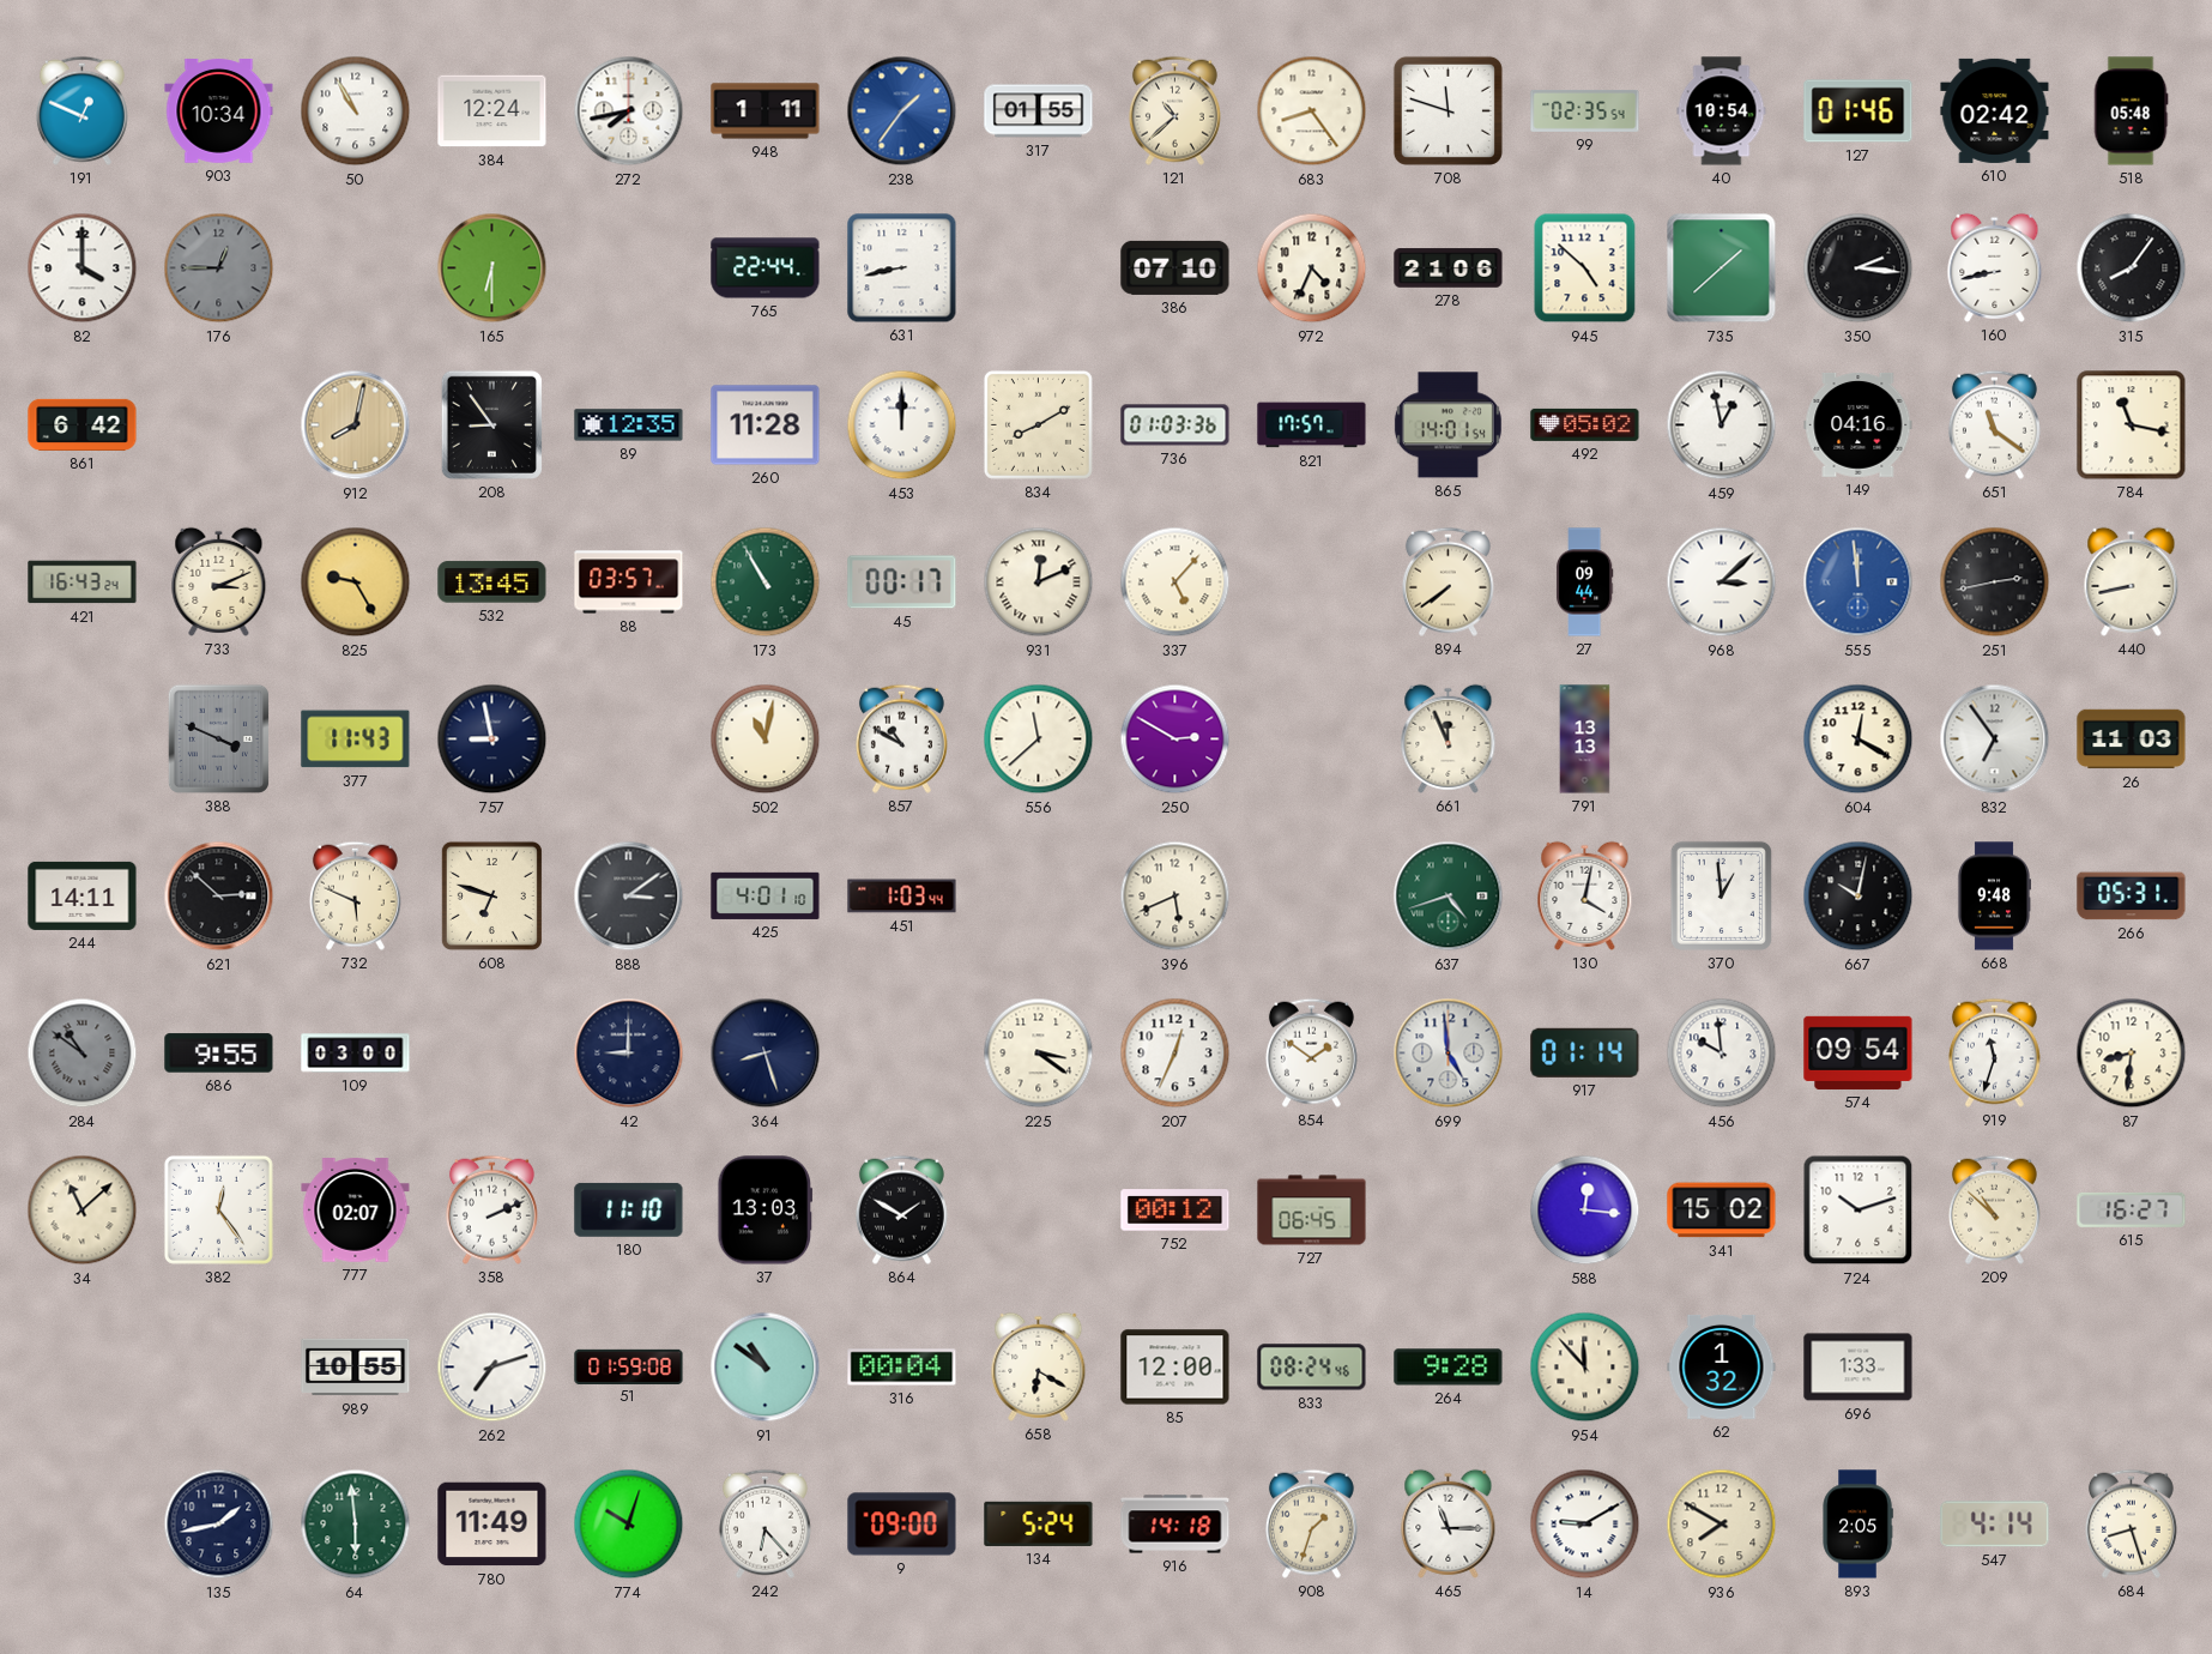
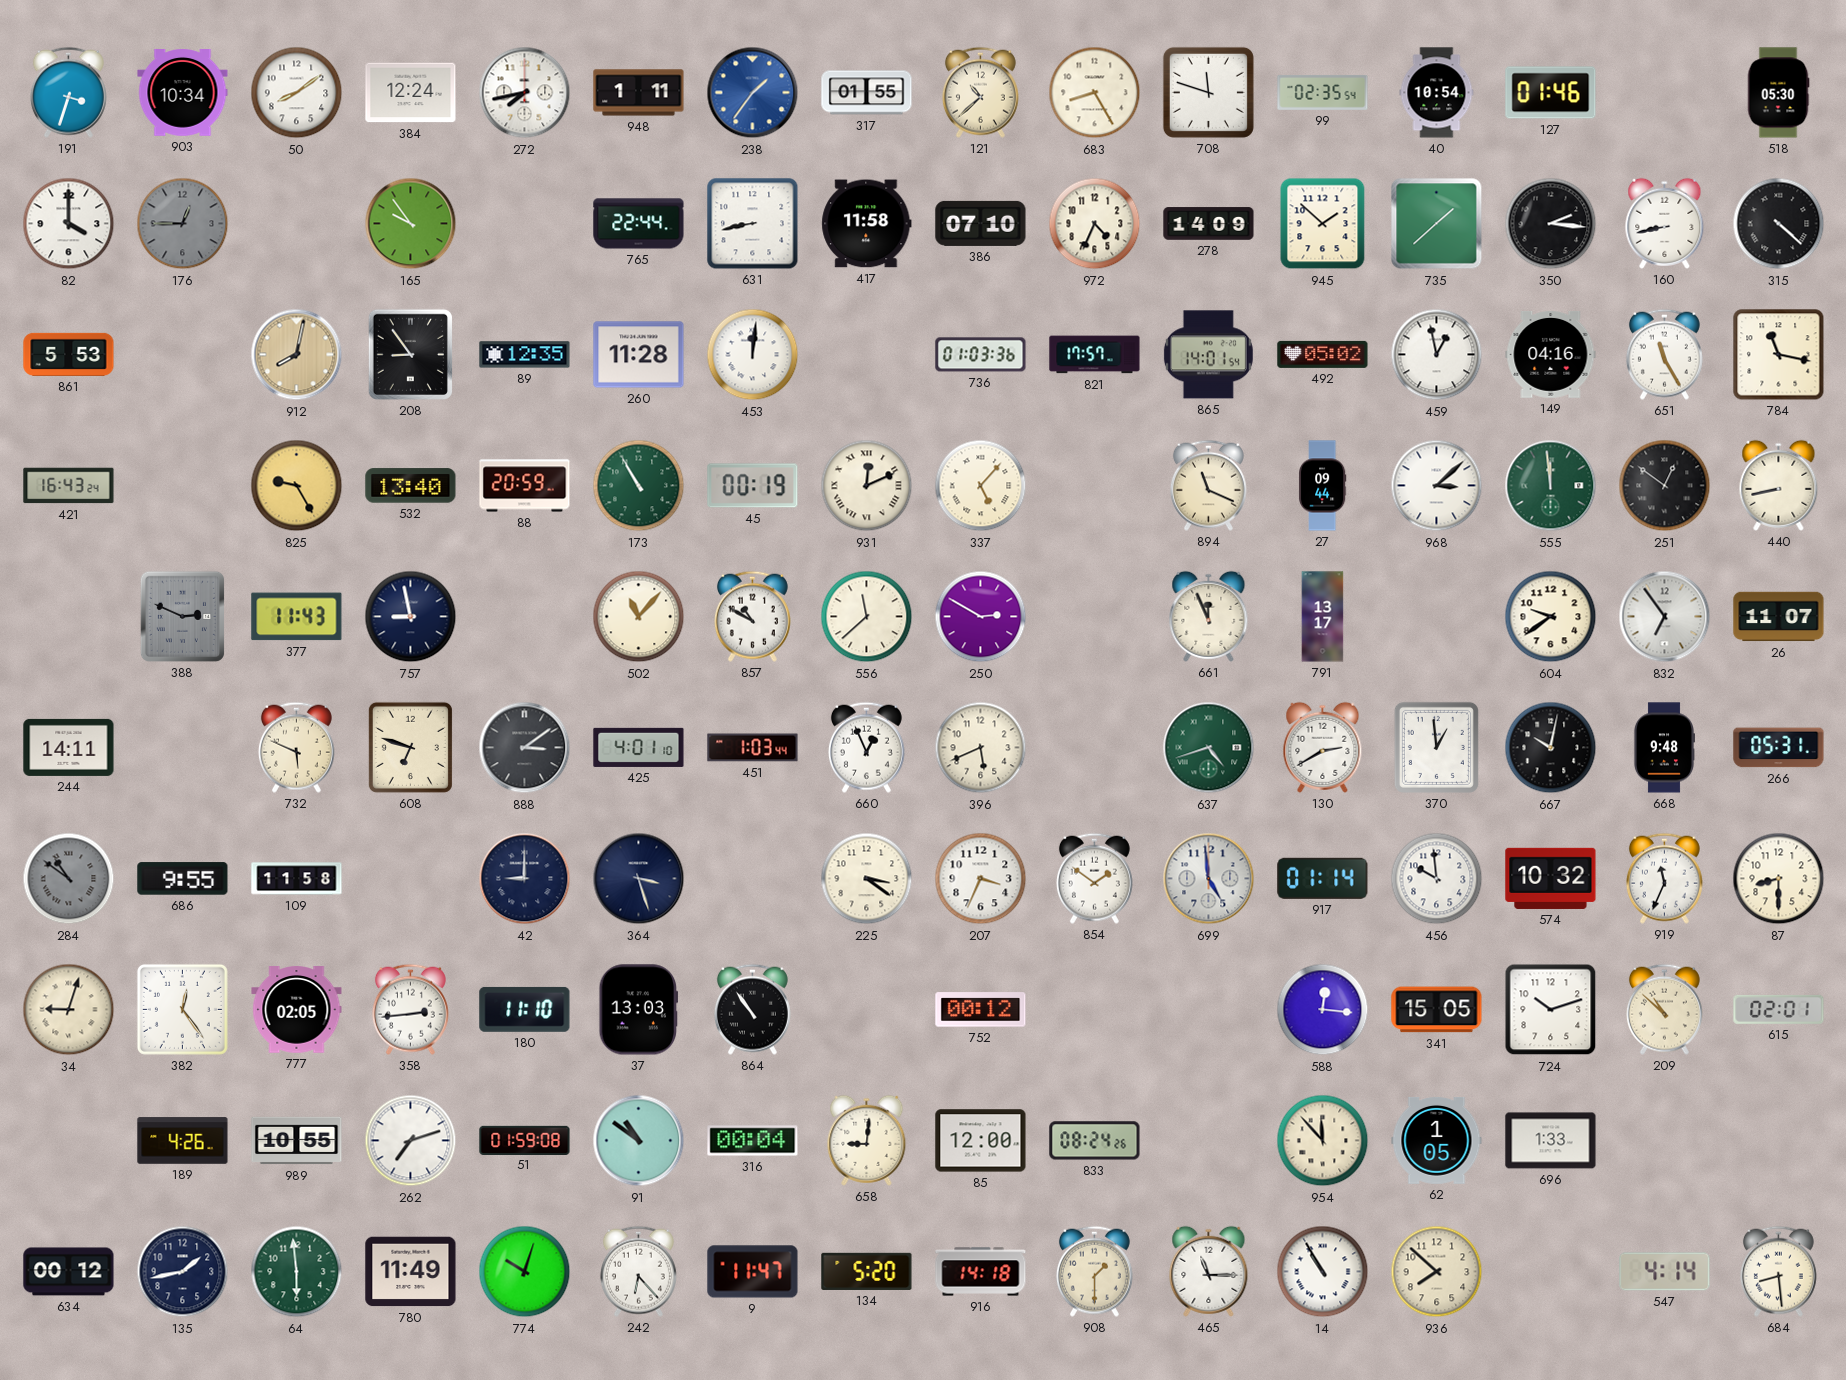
191: 12:49 -> 3:33
50: 10:55 -> 8:09
683: 8:24 -> 8:25
610: 02:42 -> none
518: 05:48 -> 05:30
165: 6:30 -> 9:54
417: none -> 11:58
278: 21:06 -> 14:09
945: 4:52 -> 1:52
315: 8:06 -> 4:22
861: 6:42 -> 5:53
453: 12:00 -> 12:01
834: 8:10 -> none
651: 11:21 -> 11:25
733: 3:11 -> none
532: 13:45 -> 13:40
88: 03:57 -> 20:59
45: 00:17 -> 00:19
894: 7:39 -> 11:19
555 dial: blue -> green
251: 2:43 -> 12:51
388: 3:49 -> 2:49
502: 11:02 -> 11:07
791: 13:13 -> 13:17
604: 12:20 -> 9:39
26: 11:03 -> 11:07
621: 2:52 -> none
660: none -> 12:56
130: 4:02 -> 2:40
109: 03:00 -> 11:58
364: 8:27 -> 3:27
207: 12:34 -> 3:34
574: 09:54 -> 10:32
919: 11:33 -> 11:34
87: 8:31 -> 8:30
34: 11:08 -> 9:03
777: 02:07 -> 02:05
358: 2:11 -> 2:44
864: 1:50 -> 10:54
727: 06:45 -> none
341: 15:02 -> 15:05
615: 16:27 -> 02:01
189: none -> 4:26
658: 6:20 -> 9:01
833: 08:24:46 -> 08:24:26
264: 9:28 -> none
62: 1:32 -> 1:05
634: none -> 00:12
9: 09:00 -> 11:47
134: 5:24 -> 5:20
908: 1:33 -> 1:30
14: 9:10 -> 10:55
936: 7:50 -> 7:52
893: 2:05 -> none
684: 8:27 -> 8:29
